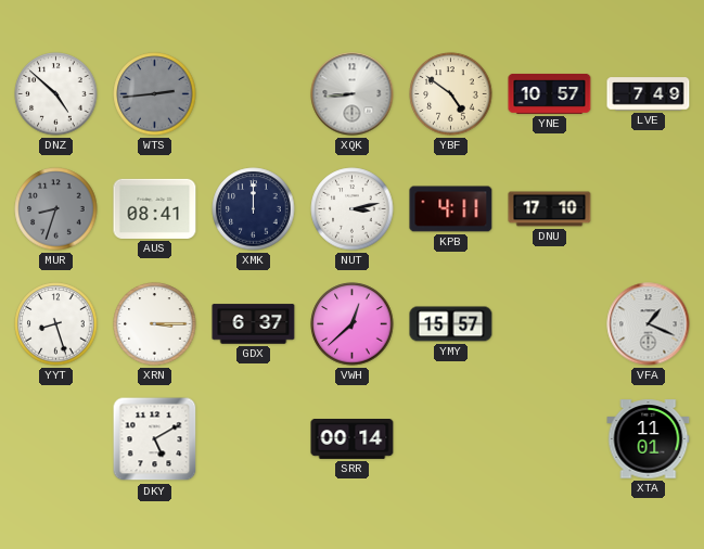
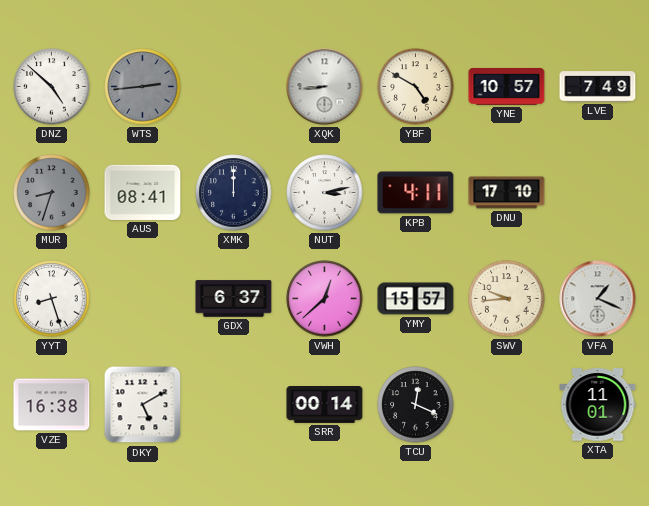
YBF: 4:51 -> 4:50
XRN: 3:15 -> none
SWV: none -> 9:44
VZE: none -> 16:38
TCU: none -> 12:19
